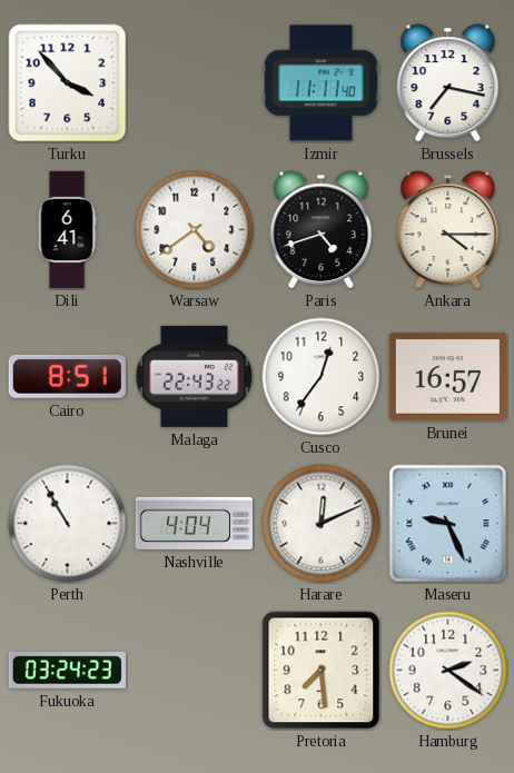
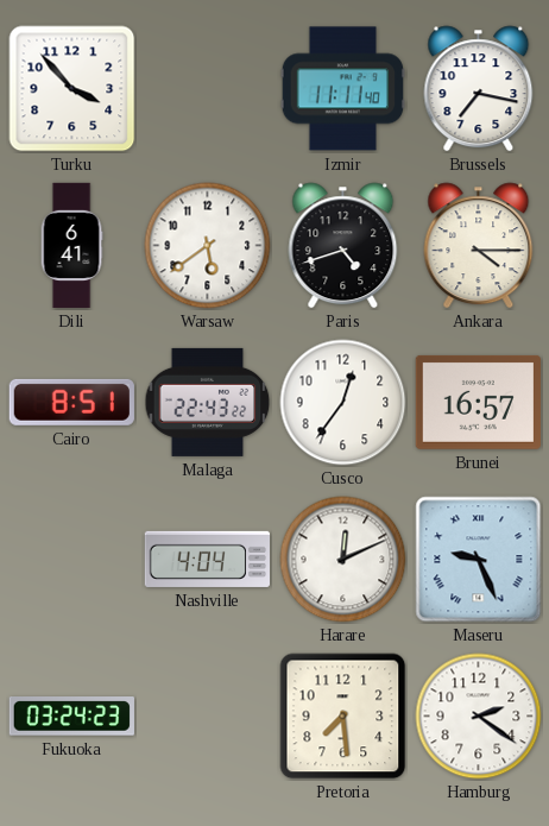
Warsaw: 4:39 -> 5:39
Perth: 10:55 -> none
